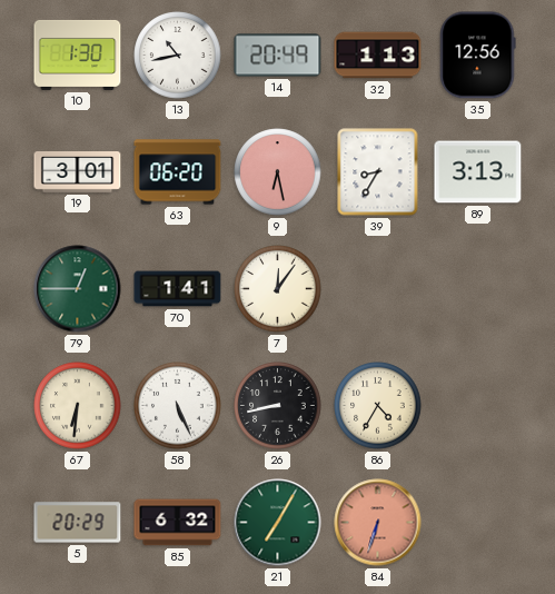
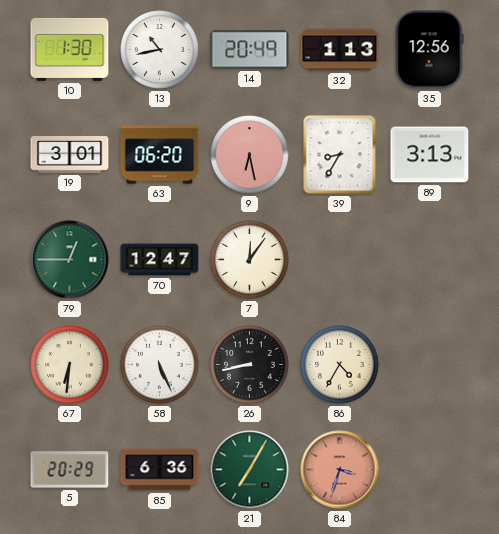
70: 1:41 -> 12:47
85: 6:32 -> 6:36
84: 6:33 -> 3:33
